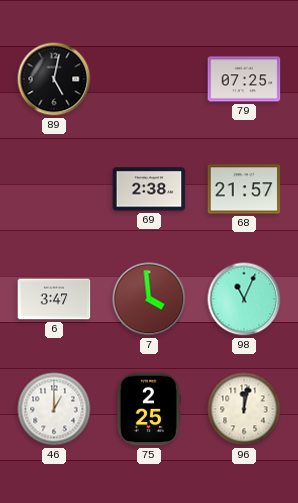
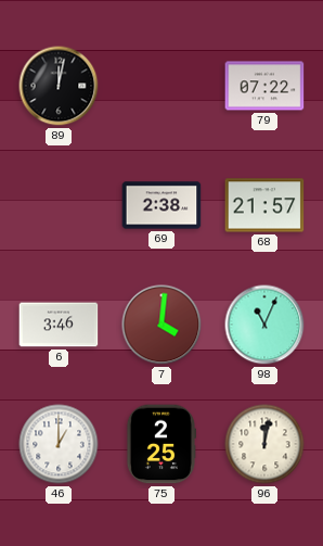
89: 5:02 -> 12:02
79: 07:25 -> 07:22
6: 3:47 -> 3:46
7: 3:59 -> 4:01
